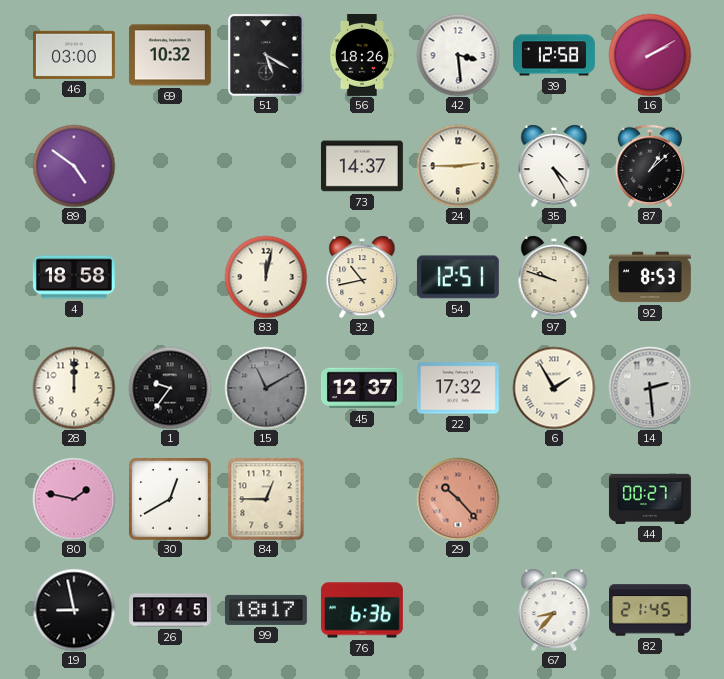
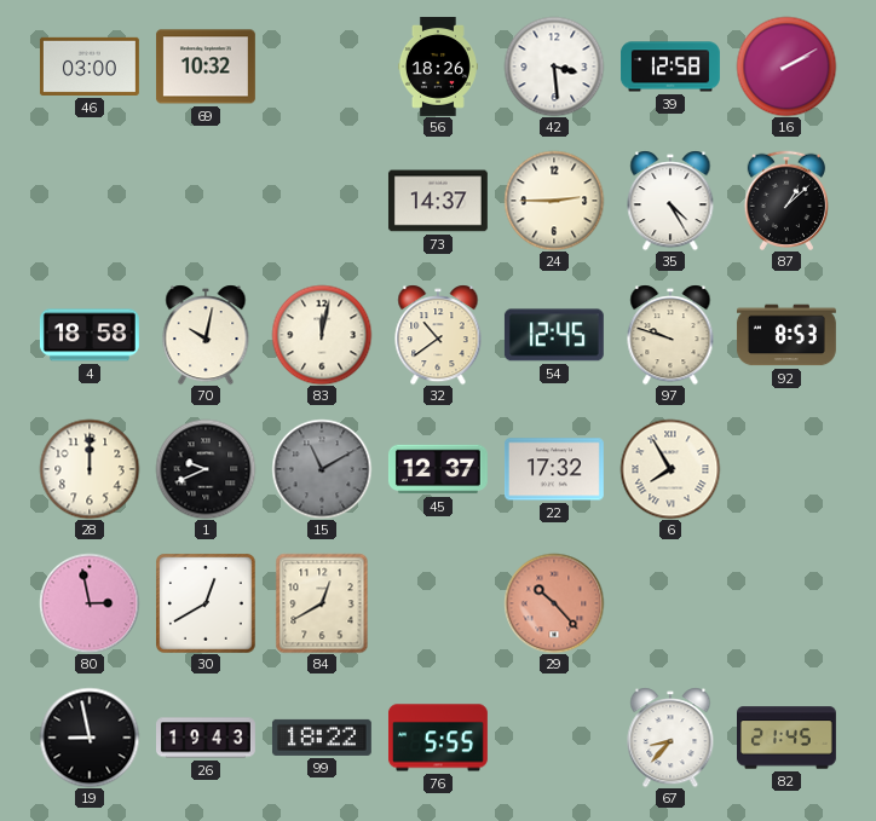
51: 5:20 -> none
89: 4:51 -> none
70: none -> 10:02
32: 10:43 -> 10:39
54: 12:51 -> 12:45
1: 9:36 -> 9:41
6: 1:55 -> 7:55
14: 2:29 -> none
80: 1:47 -> 2:58
84: 12:45 -> 12:40
44: 00:27 -> none
26: 19:45 -> 19:43
99: 18:17 -> 18:22
76: 6:36 -> 5:55
